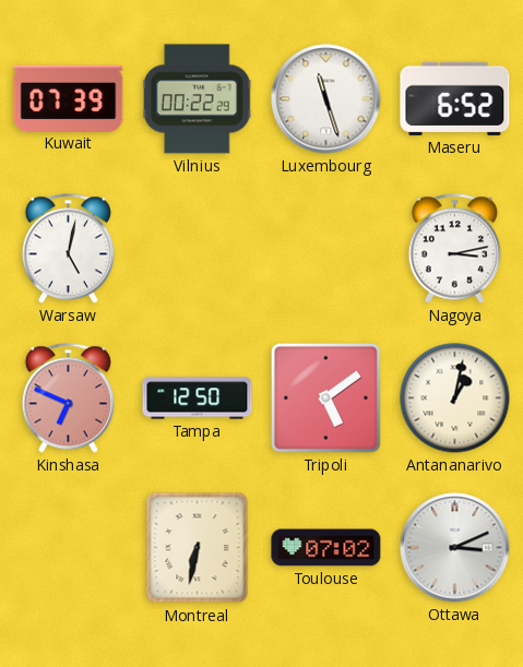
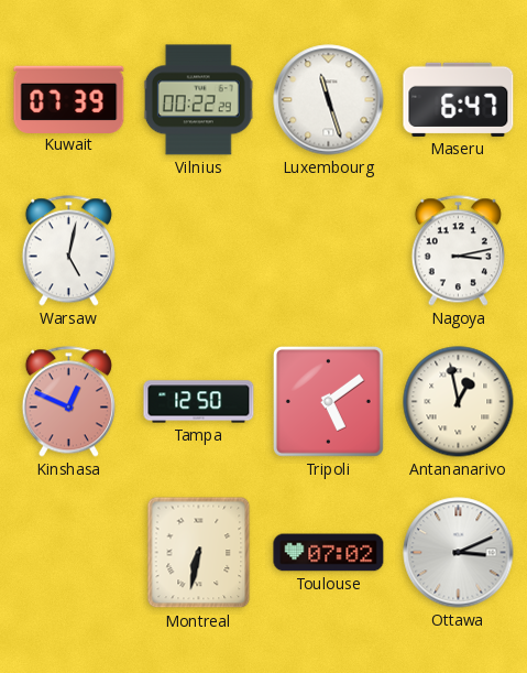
Maseru: 6:52 -> 6:47
Kinshasa: 6:49 -> 12:49
Antananarivo: 1:02 -> 12:58
